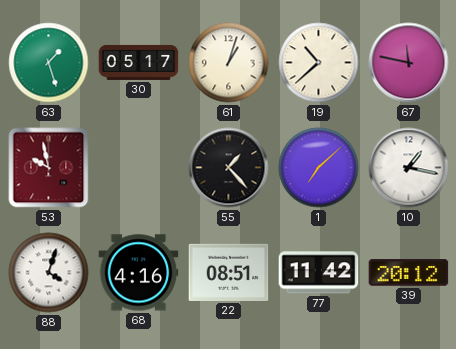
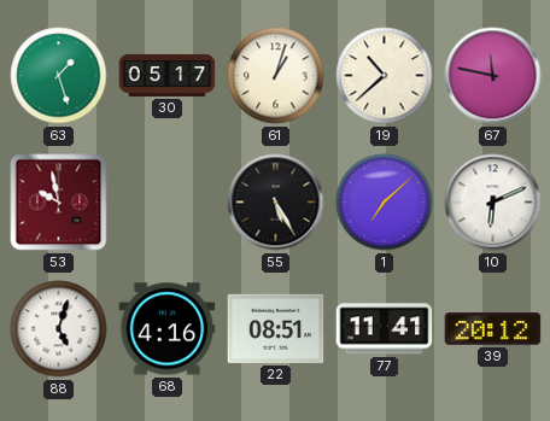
55: 1:23 -> 5:25
10: 1:17 -> 6:11
88: 4:03 -> 5:03
77: 11:42 -> 11:41
